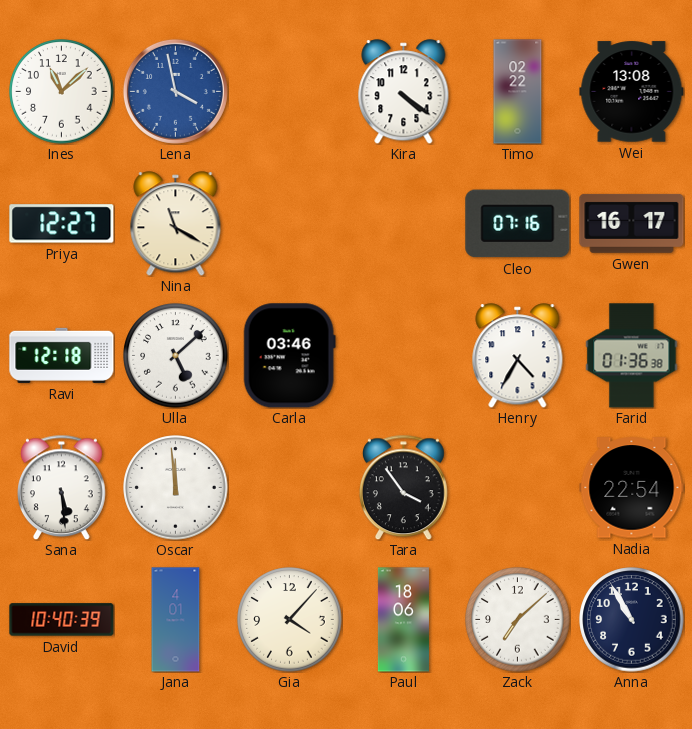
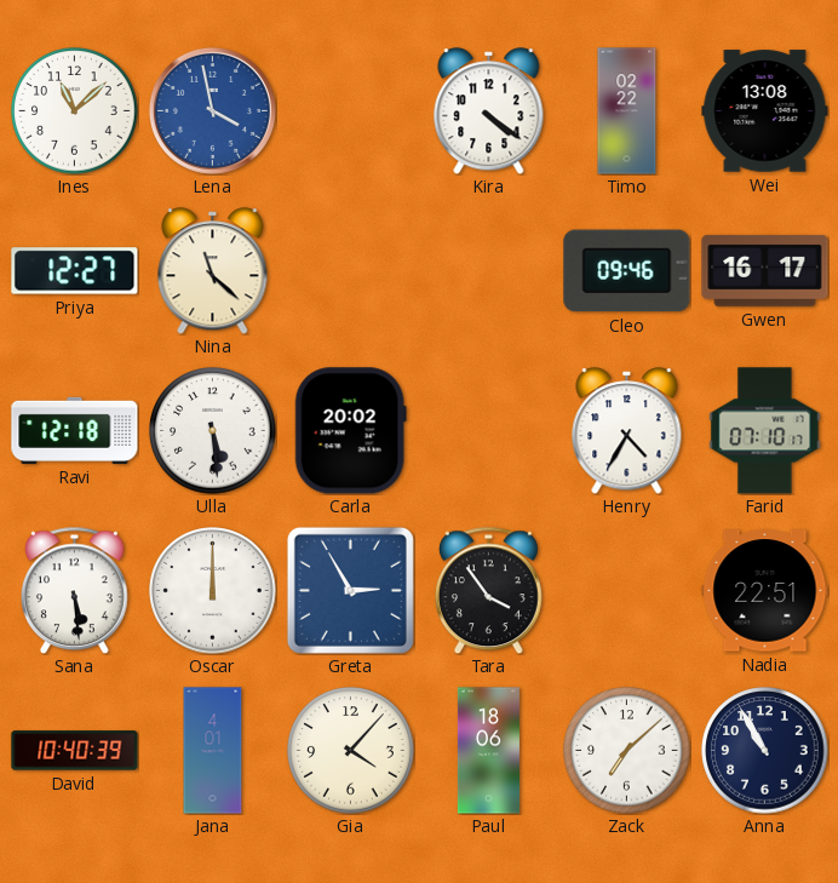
Nina: 11:20 -> 11:22
Cleo: 07:16 -> 09:46
Ulla: 5:08 -> 5:29
Carla: 03:46 -> 20:02
Farid: 01:36 -> 07:10
Oscar: 11:59 -> 12:00
Greta: none -> 2:55
Nadia: 22:54 -> 22:51
